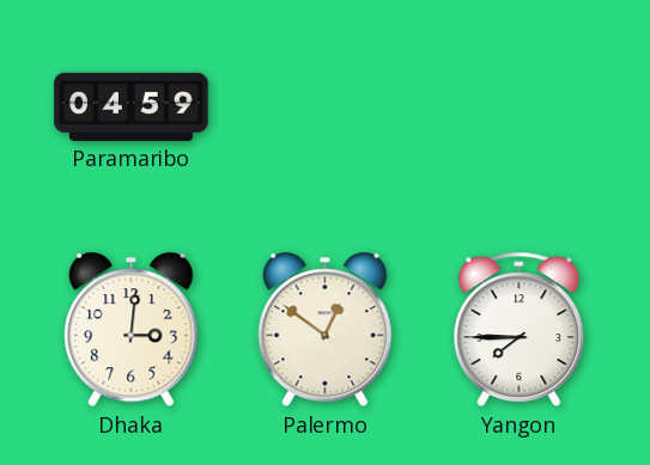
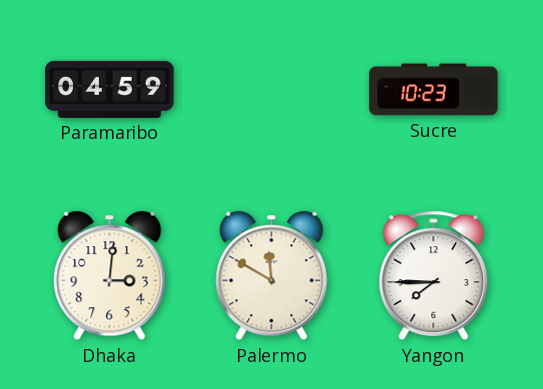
Sucre: none -> 10:23
Palermo: 12:51 -> 11:50
